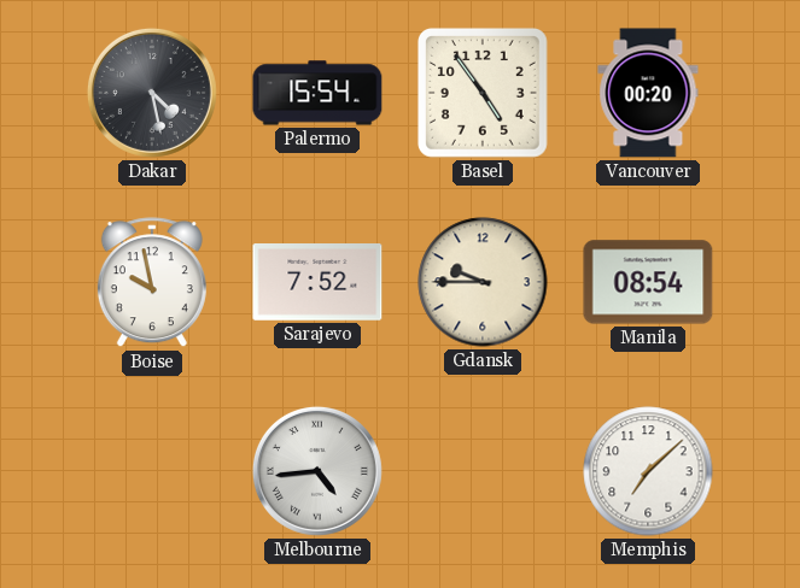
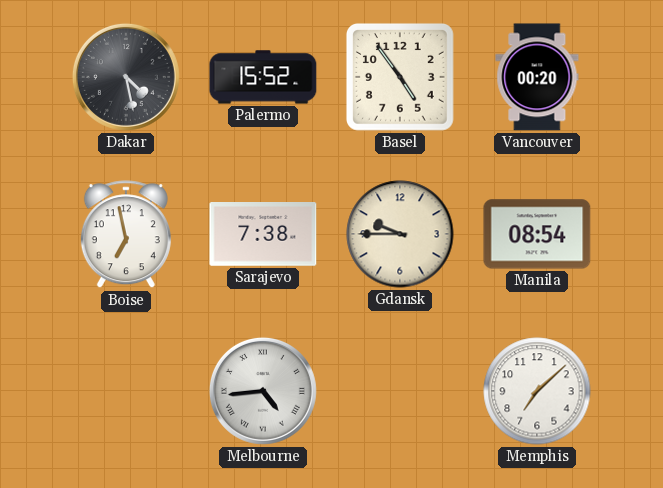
Palermo: 15:54 -> 15:52
Boise: 9:58 -> 6:58
Sarajevo: 7:52 -> 7:38
